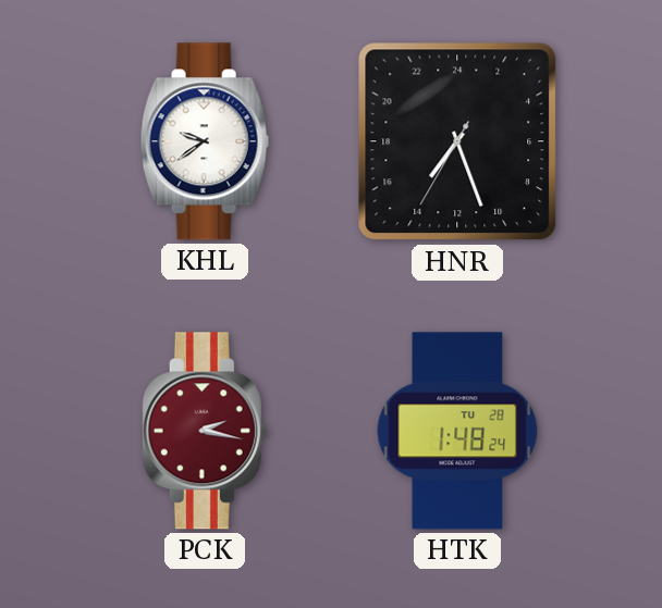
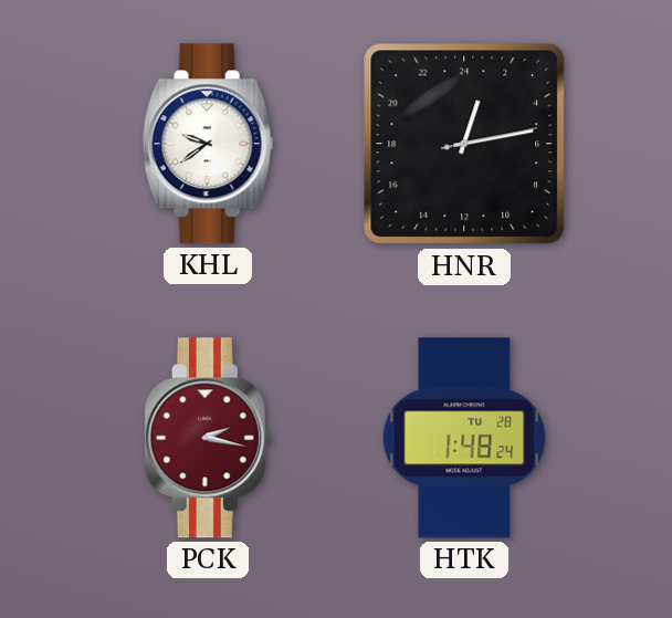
HNR: 14:26 -> 1:13
